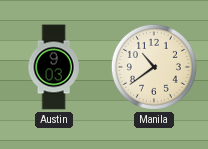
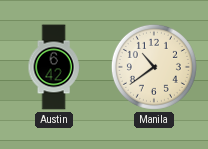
Austin: 9:03 -> 6:42
